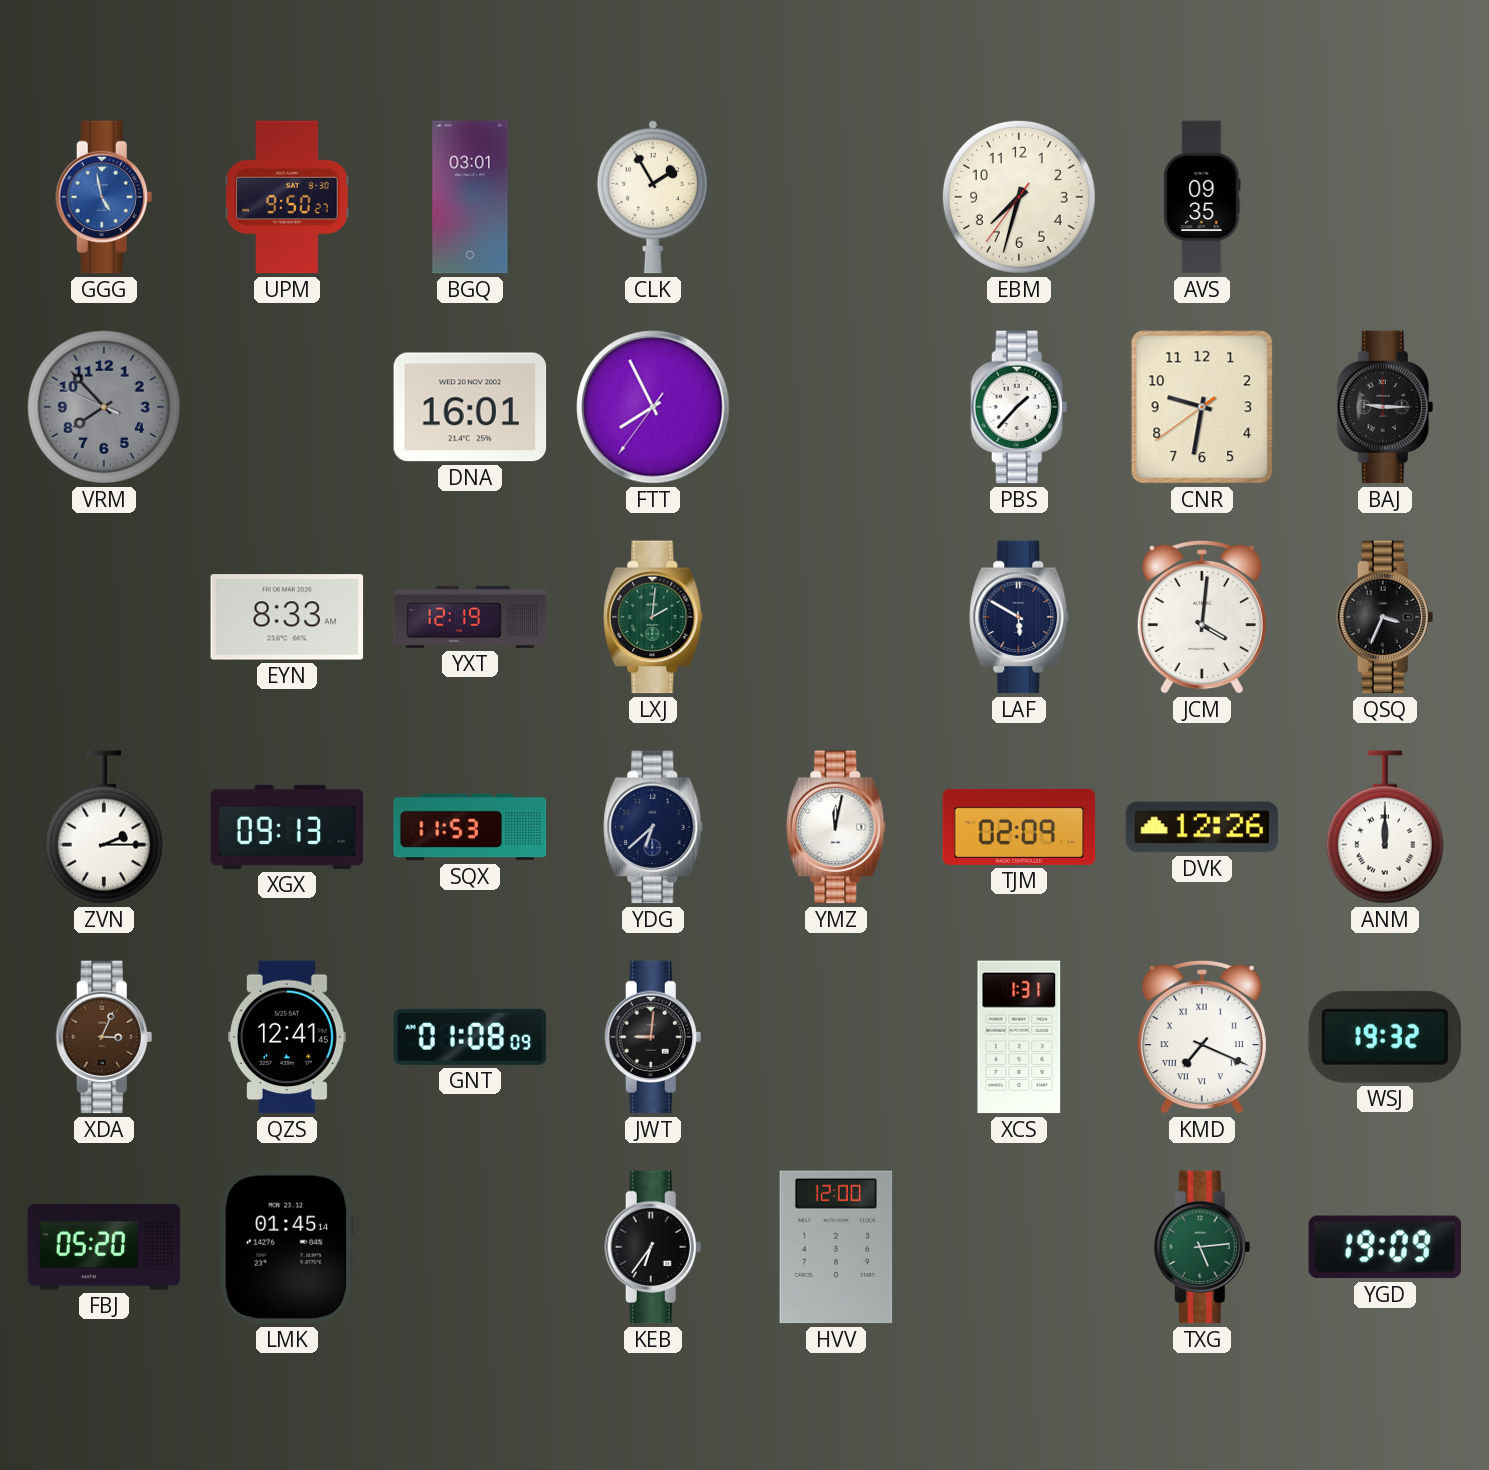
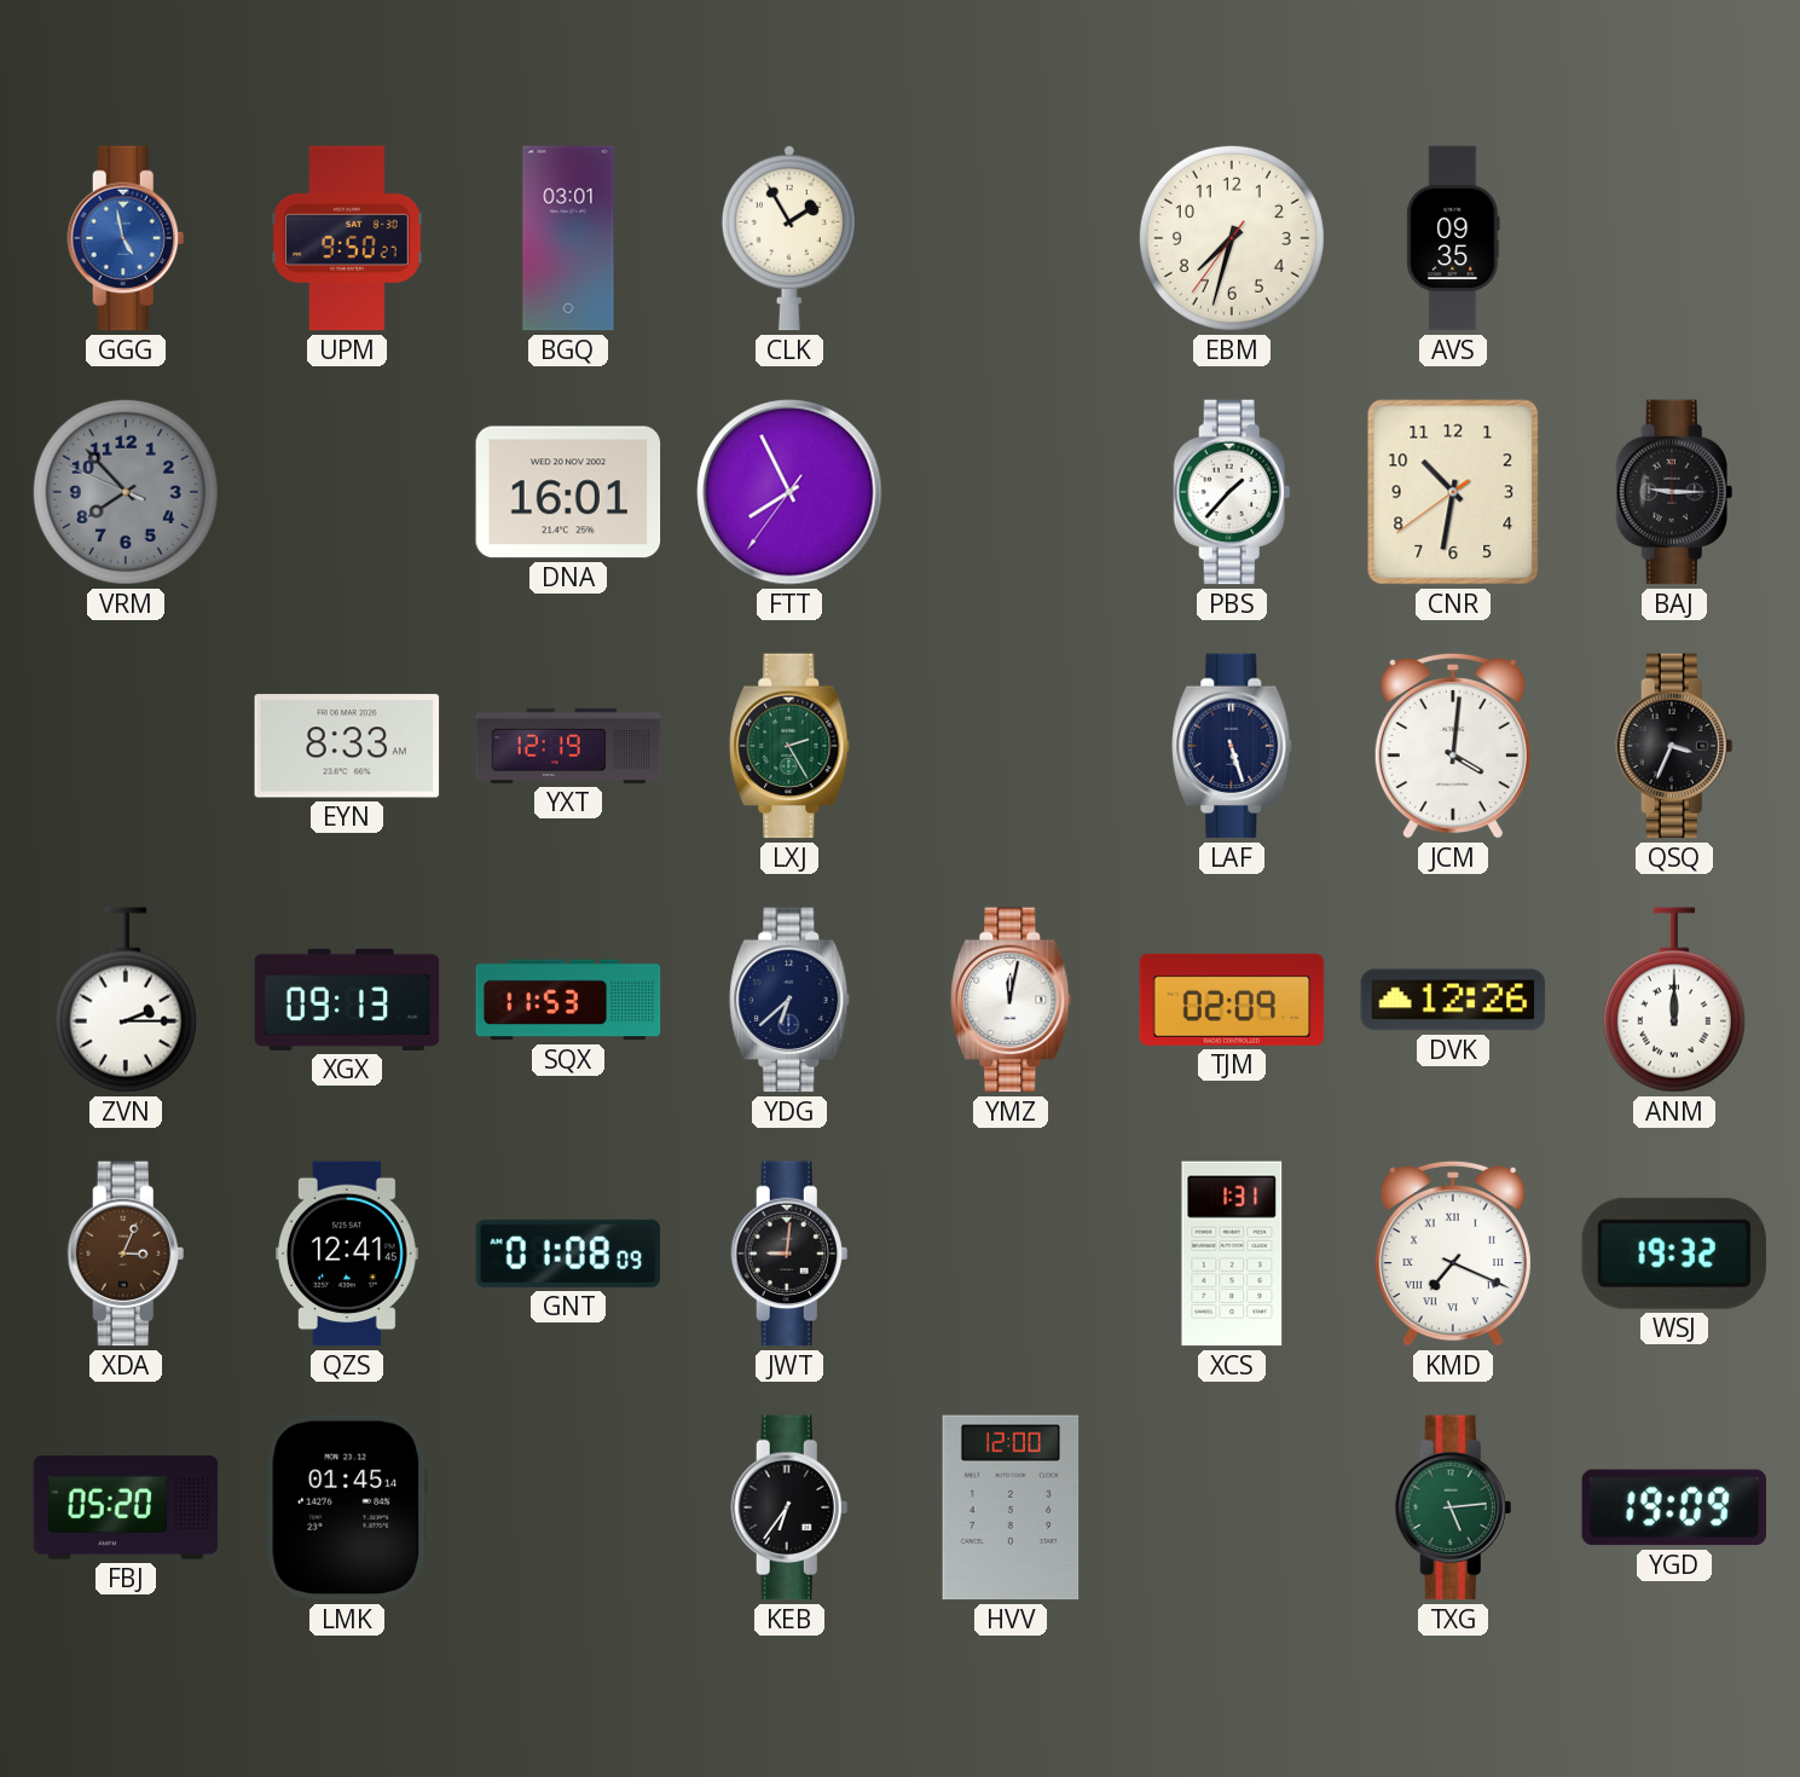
CNR: 9:31 -> 10:31
LXJ: 2:01 -> 2:25
LAF: 5:50 -> 5:27
